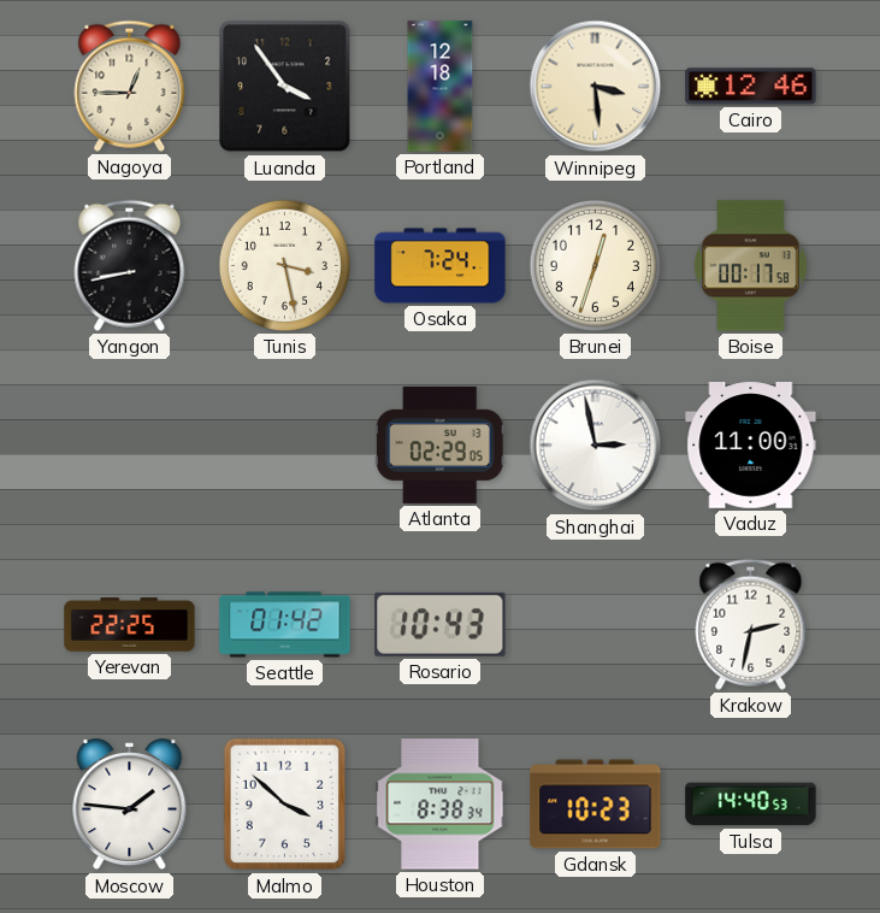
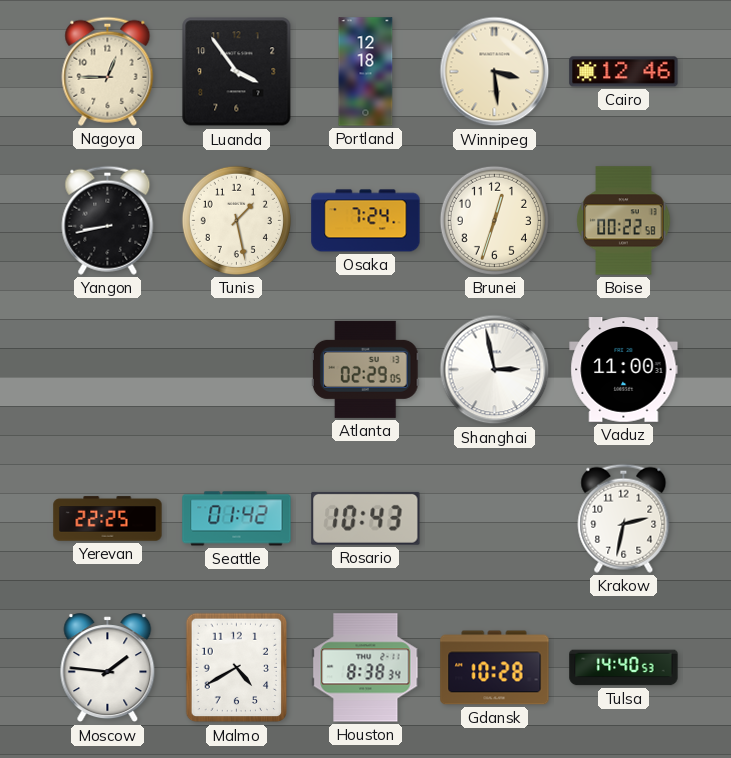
Tunis: 3:28 -> 1:28
Boise: 00:17 -> 00:22
Malmo: 3:52 -> 4:40
Gdansk: 10:23 -> 10:28
